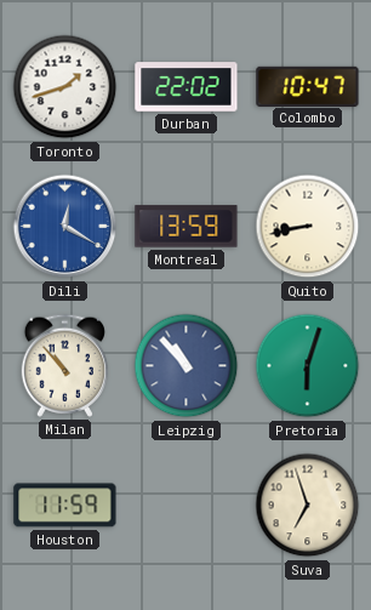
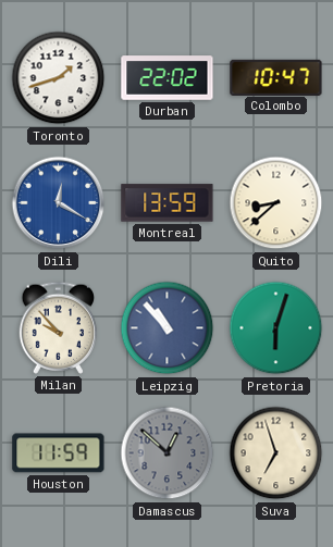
Quito: 8:43 -> 8:38
Milan: 10:53 -> 9:53
Damascus: none -> 12:52
